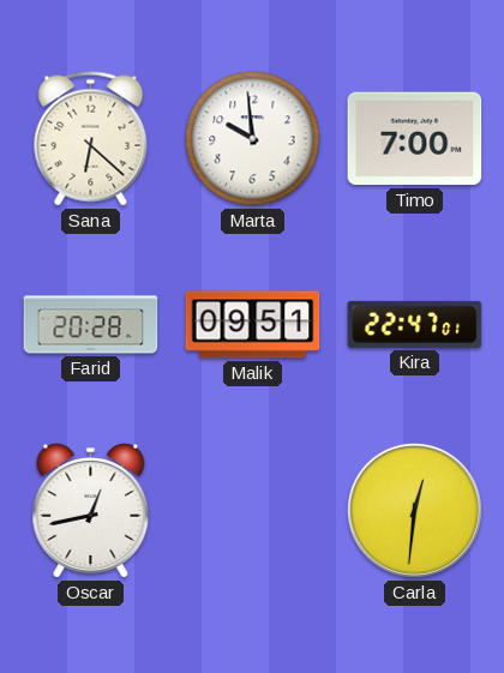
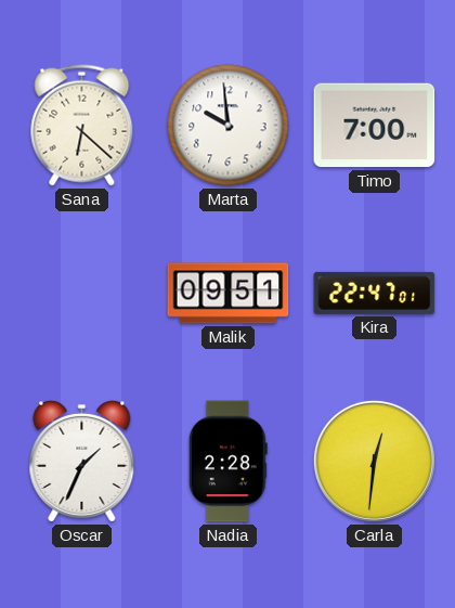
Farid: 20:28 -> none
Oscar: 12:43 -> 1:34
Nadia: none -> 2:28
